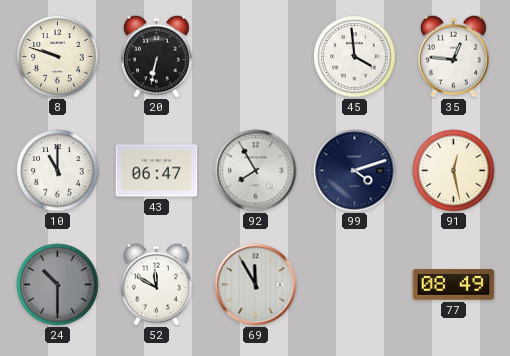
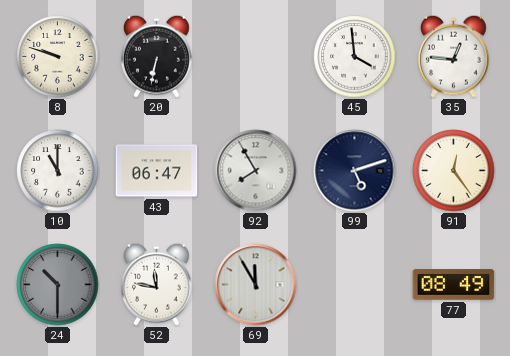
99: 4:12 -> 5:12
91: 12:28 -> 12:24
52: 11:50 -> 11:47
